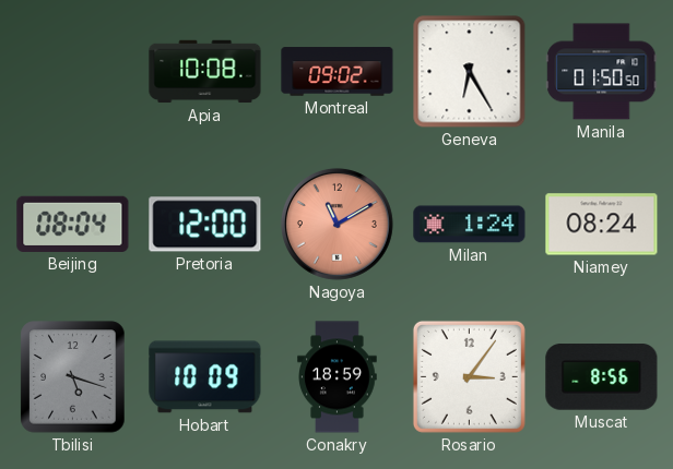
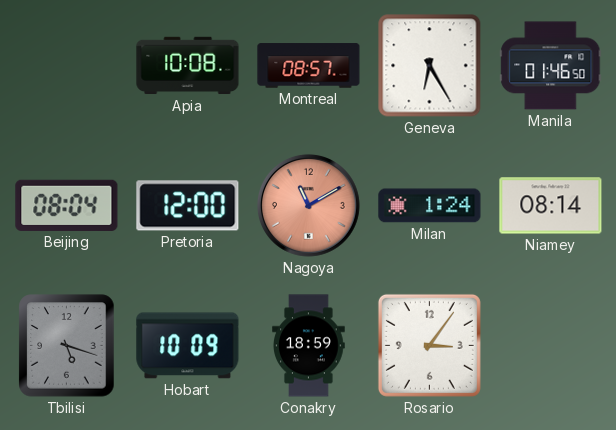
Montreal: 09:02 -> 08:57
Manila: 01:50 -> 01:46
Niamey: 08:24 -> 08:14
Muscat: 8:56 -> none
